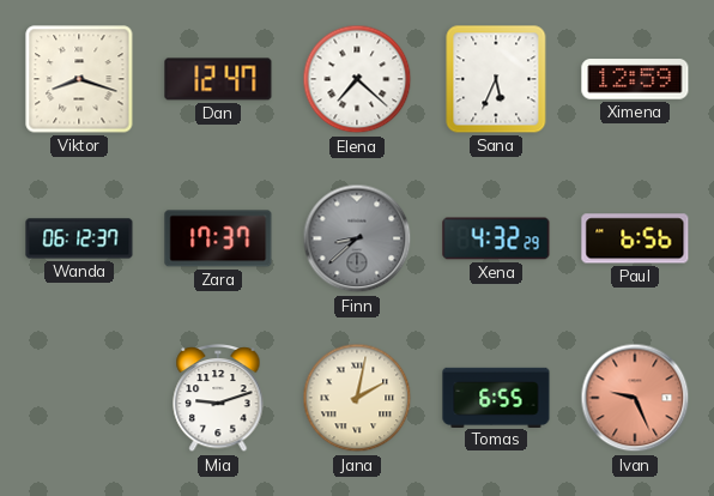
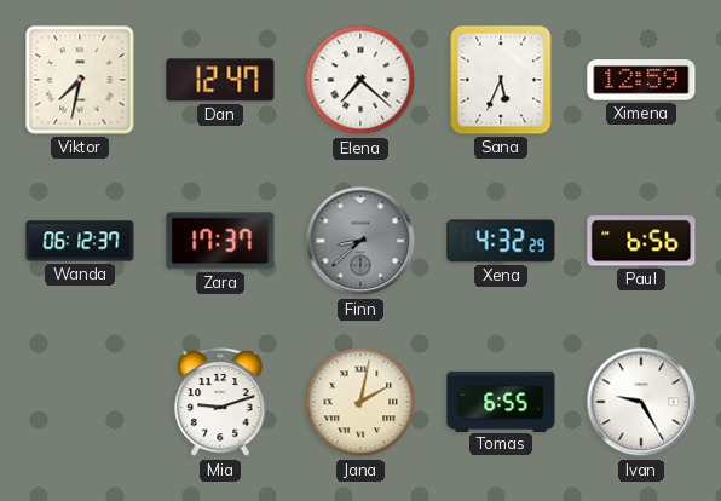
Viktor: 8:18 -> 7:32
Ivan: 9:26 -> 9:25
Ivan dial: salmon -> white
